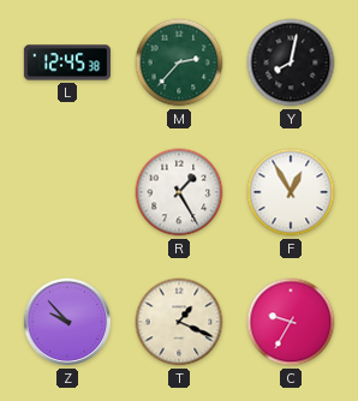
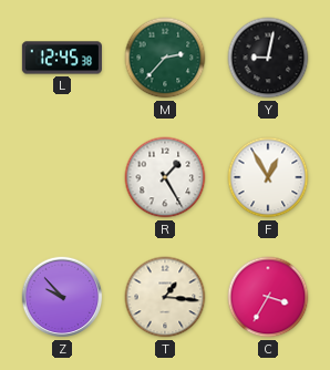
Y: 8:02 -> 9:02
T: 1:19 -> 1:16
C: 9:35 -> 3:35
